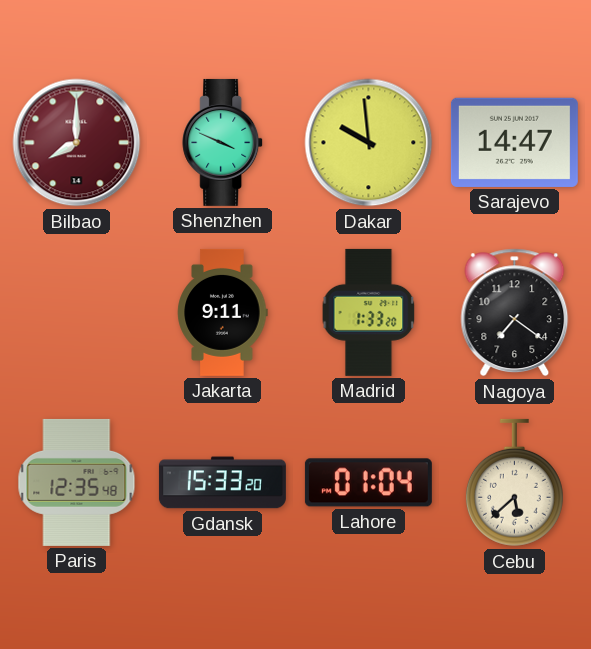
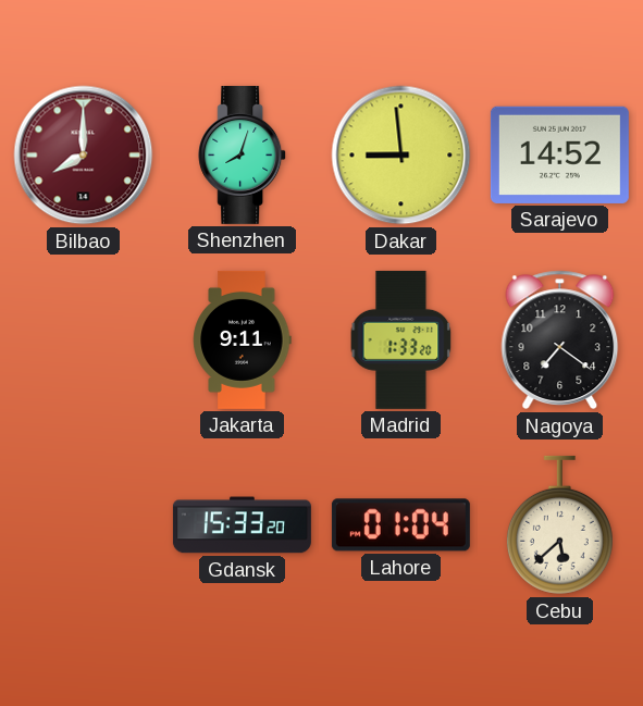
Shenzhen: 3:49 -> 8:03
Dakar: 9:59 -> 8:59
Sarajevo: 14:47 -> 14:52
Paris: 12:35 -> none
